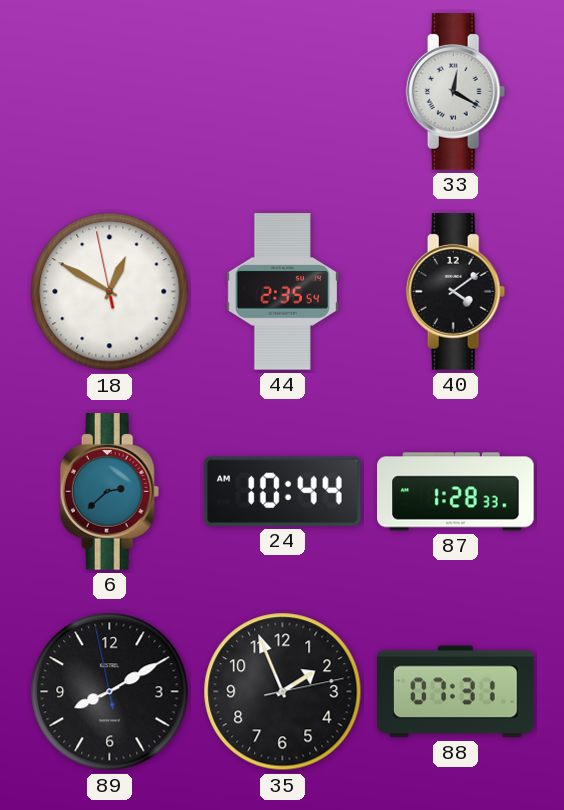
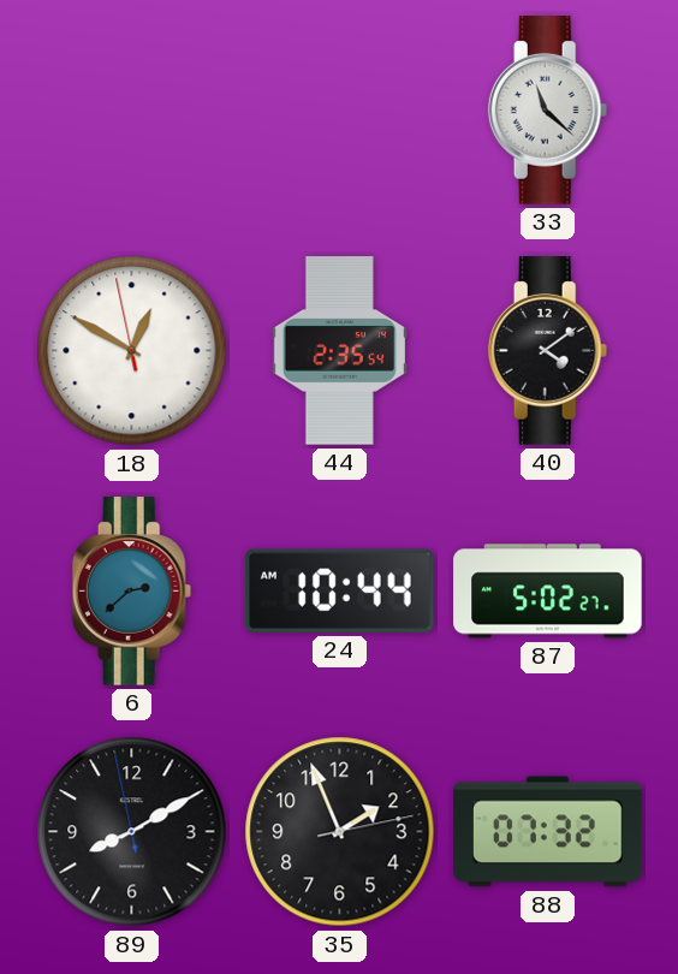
33: 12:20 -> 11:22
87: 1:28 -> 5:02
88: 07:31 -> 07:32
